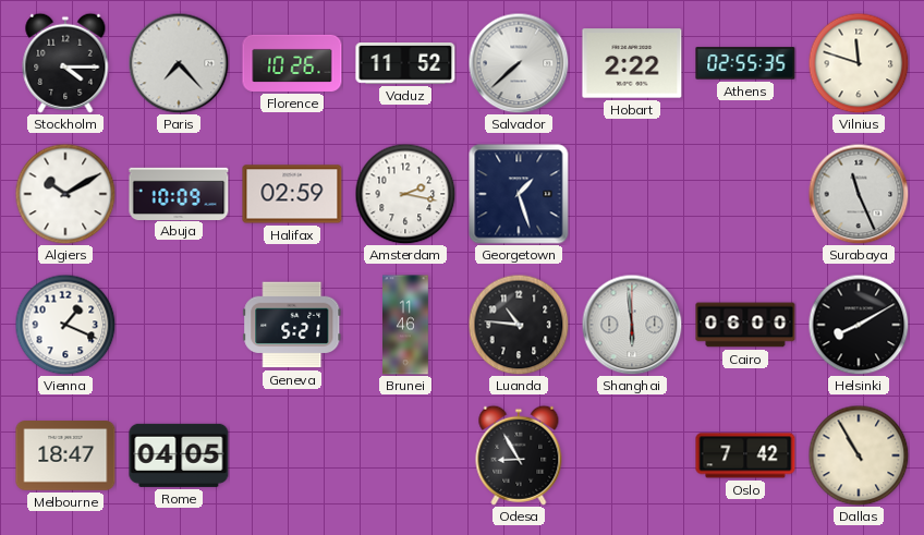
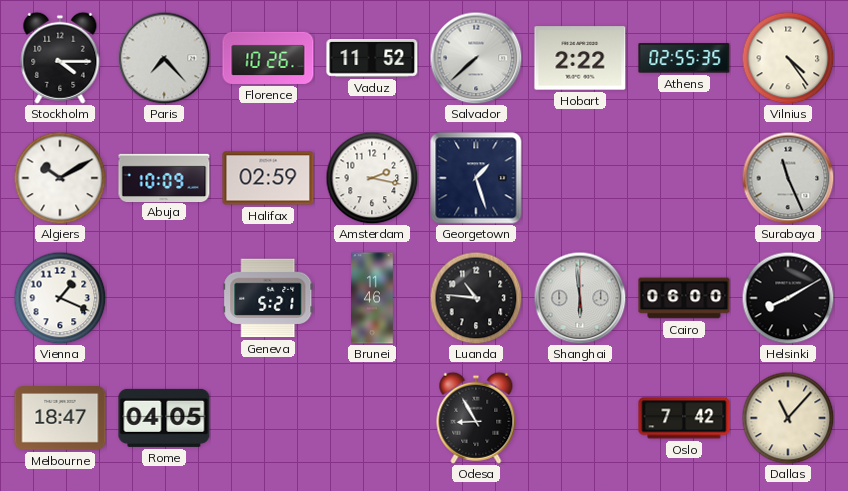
Vilnius: 11:48 -> 4:24
Dallas: 10:55 -> 11:07
